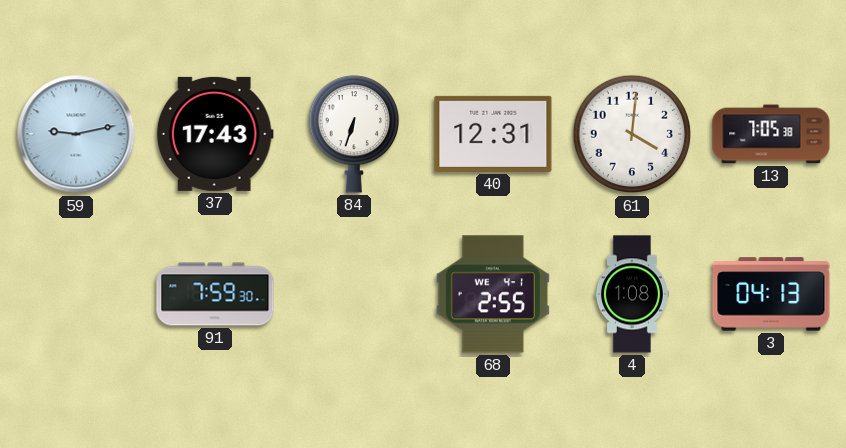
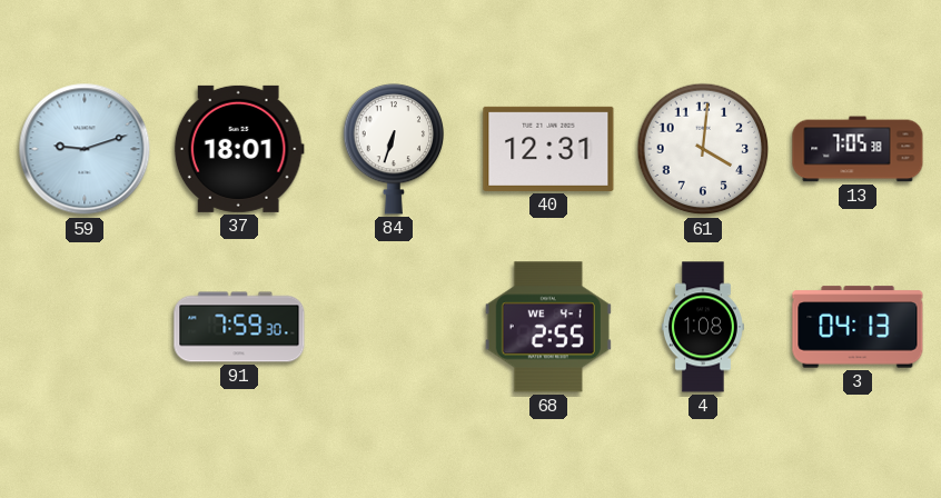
59: 9:13 -> 9:12
37: 17:43 -> 18:01
